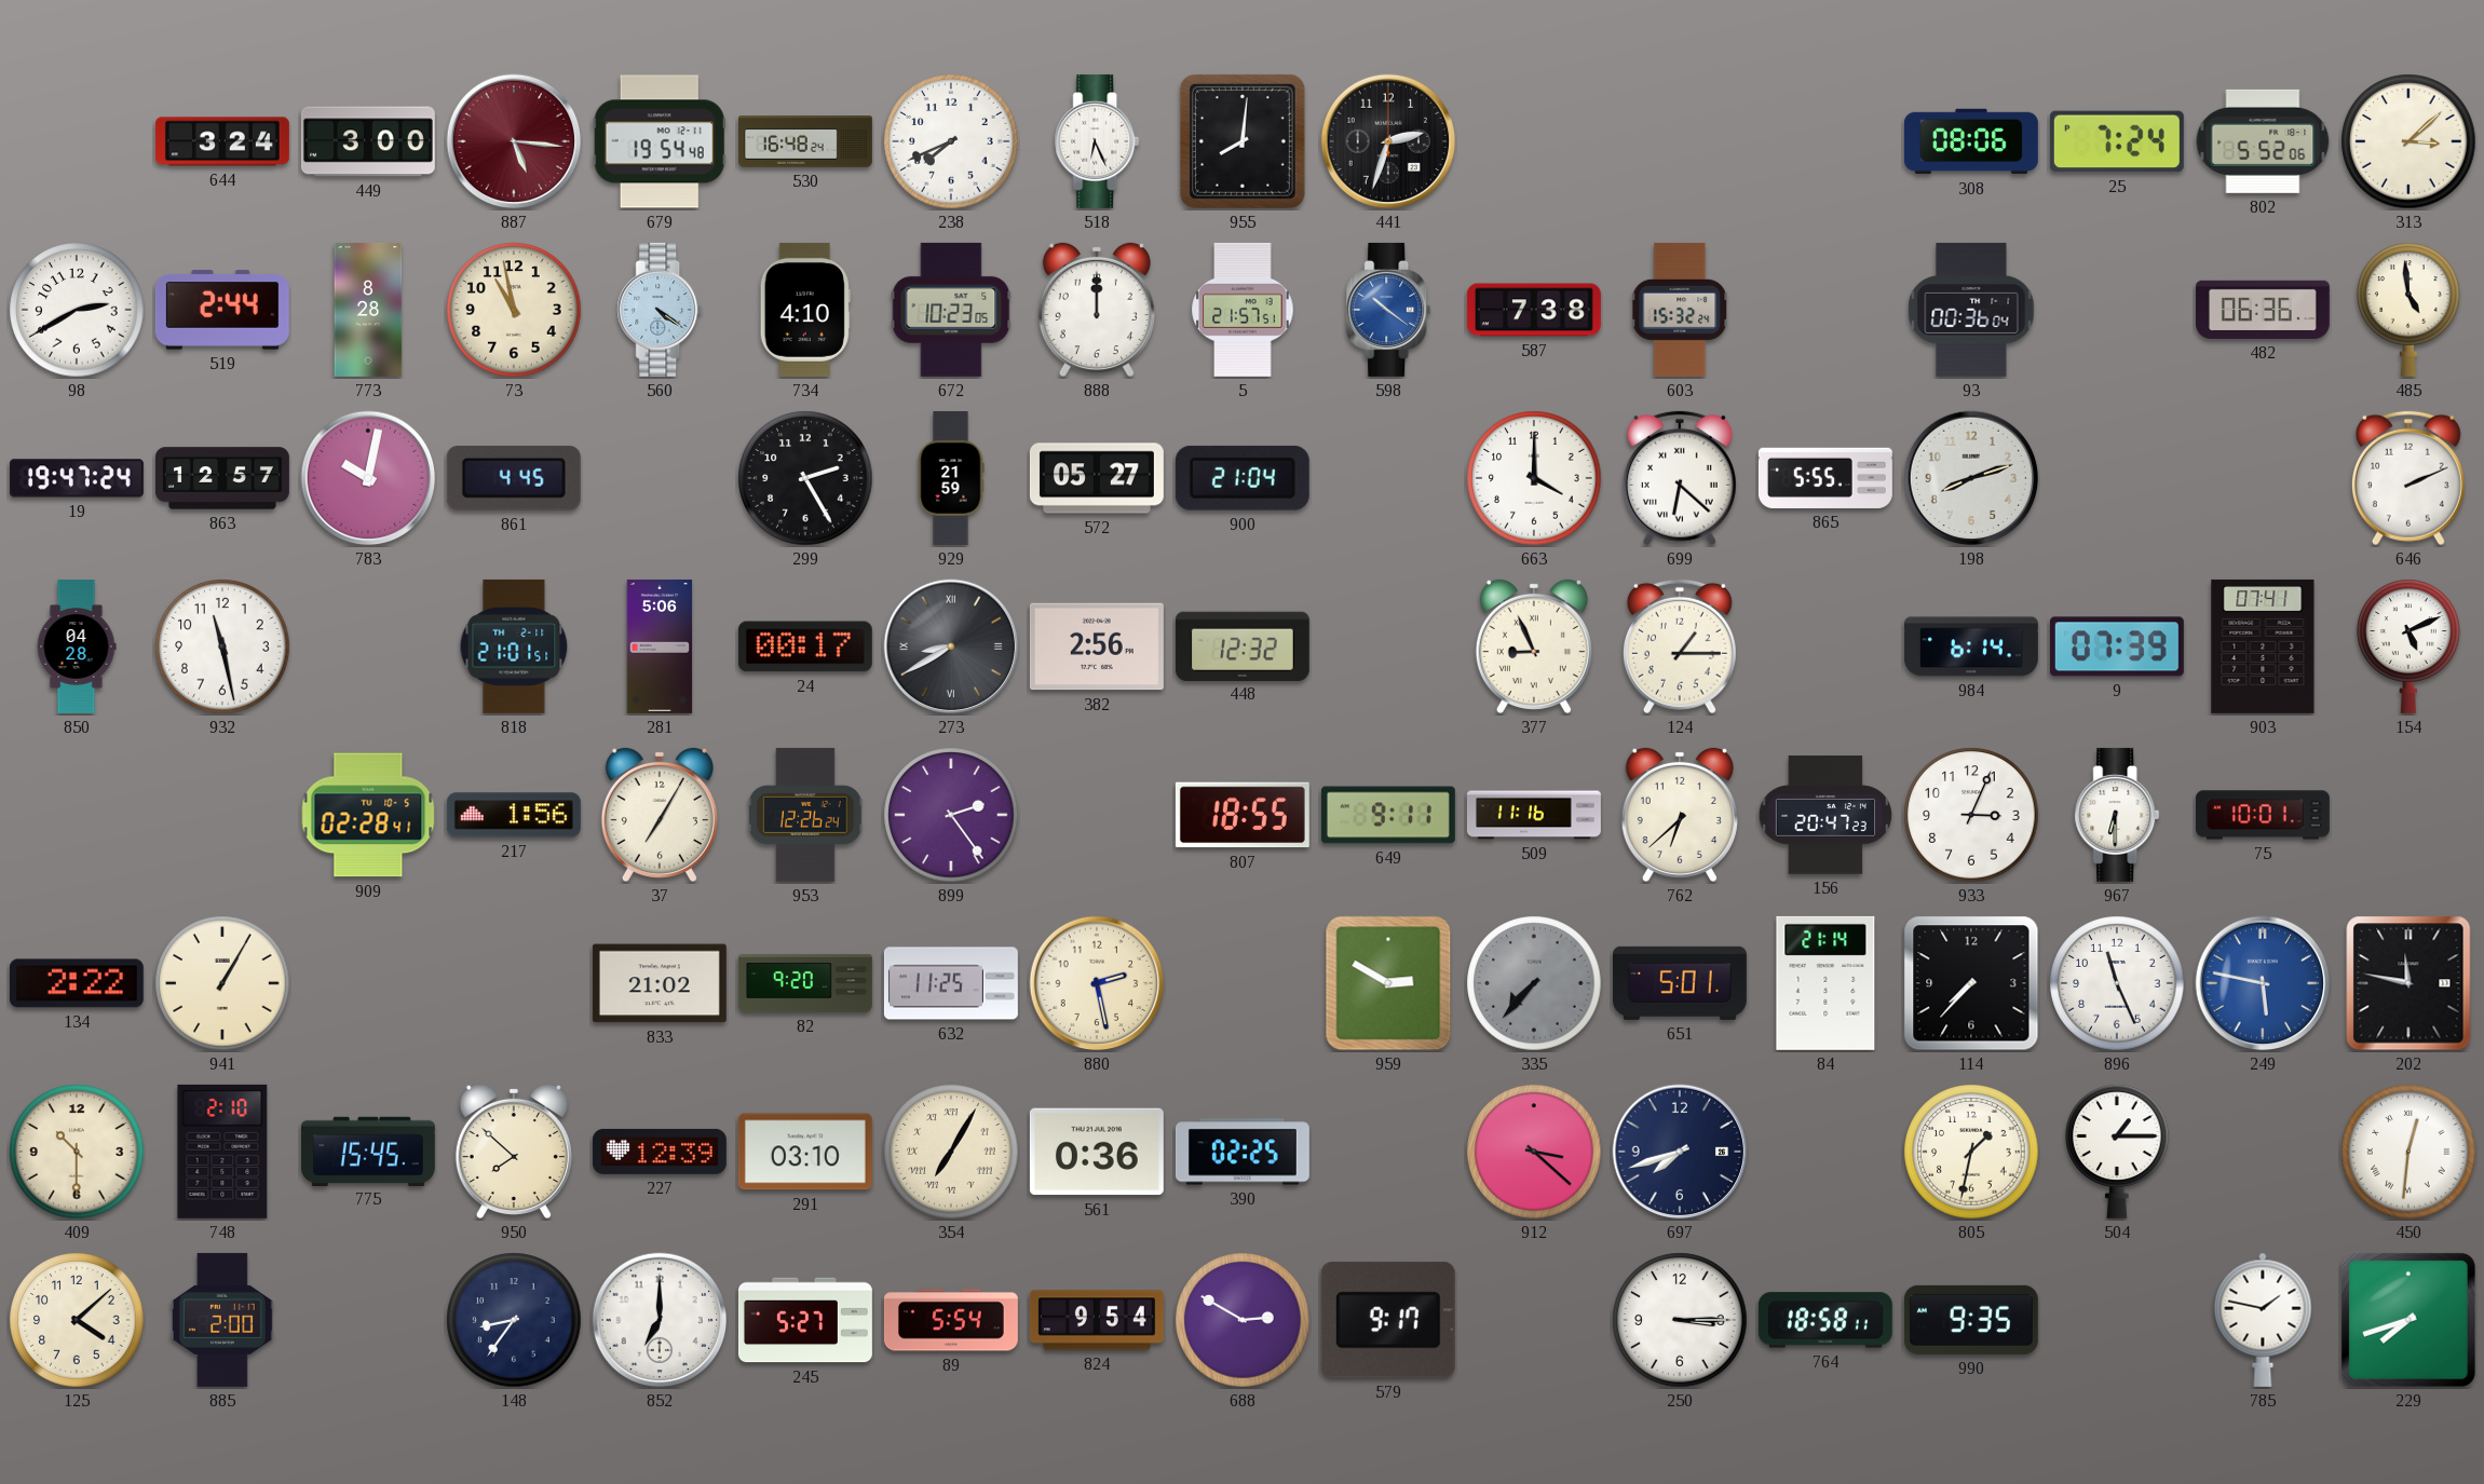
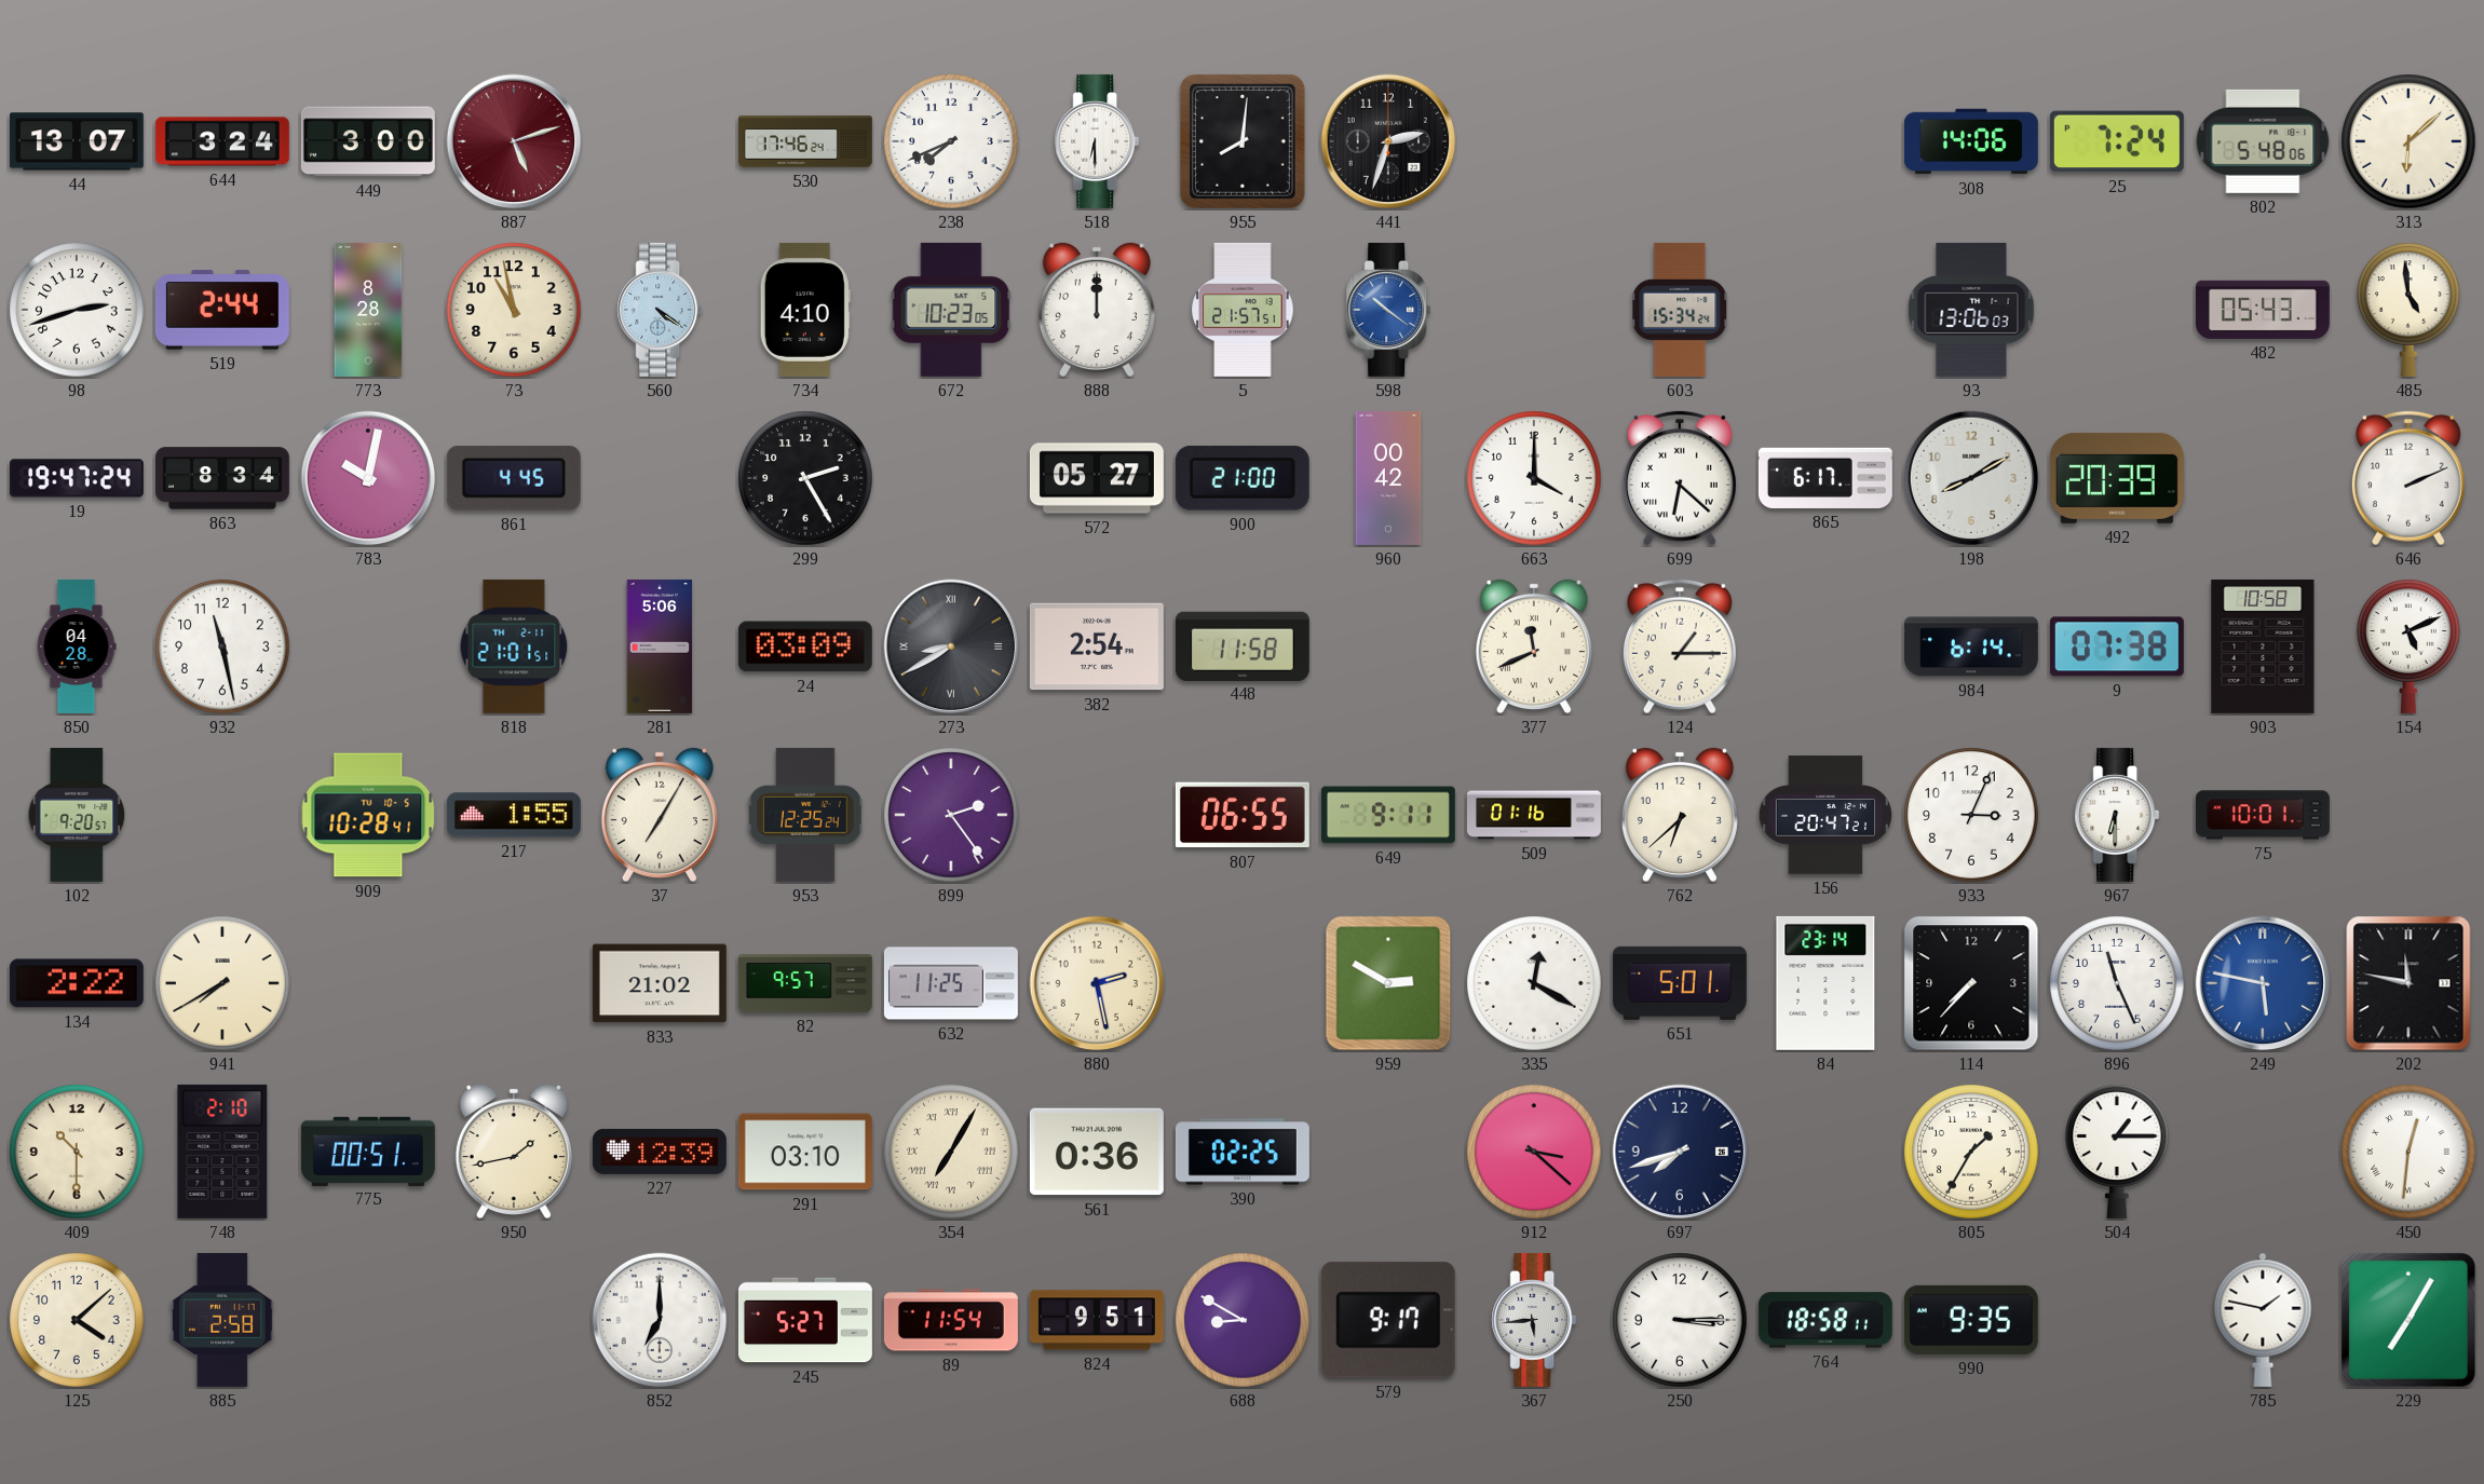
44: none -> 13:07
887: 5:16 -> 5:12
679: 19:54 -> none
530: 16:48 -> 17:46
518: 6:26 -> 6:30
308: 08:06 -> 14:06
802: 5:52 -> 5:48
313: 3:08 -> 6:08
98: 2:40 -> 2:42
587: 7:38 -> none
603: 15:32 -> 15:34
93: 00:36 -> 13:06
482: 06:36 -> 05:43
863: 12:57 -> 8:34
929: 21:59 -> none
900: 21:04 -> 21:00
960: none -> 00:42
865: 5:55 -> 6:17
198: 8:12 -> 8:10
492: none -> 20:39
24: 00:17 -> 03:09
382: 2:56 -> 2:54
448: 12:32 -> 11:58
377: 8:56 -> 11:41
9: 07:39 -> 07:38
903: 07:41 -> 10:58
102: none -> 9:20
909: 02:28 -> 10:28
217: 1:56 -> 1:55
953: 12:26 -> 12:25
807: 18:55 -> 06:55
509: 11:16 -> 01:16
156: 20:47:23 -> 20:47:21
941: 1:05 -> 7:40
82: 9:20 -> 9:57
335: 7:37 -> 12:20
335 dial: grey -> white
84: 21:14 -> 23:14
775: 15:45 -> 00:51
950: 7:52 -> 1:43
805: 1:32 -> 1:35
885: 2:00 -> 2:58
148: 8:36 -> none
89: 5:54 -> 11:54
824: 9:54 -> 9:51
688: 2:50 -> 8:50
367: none -> 5:44
229: 7:42 -> 7:05
